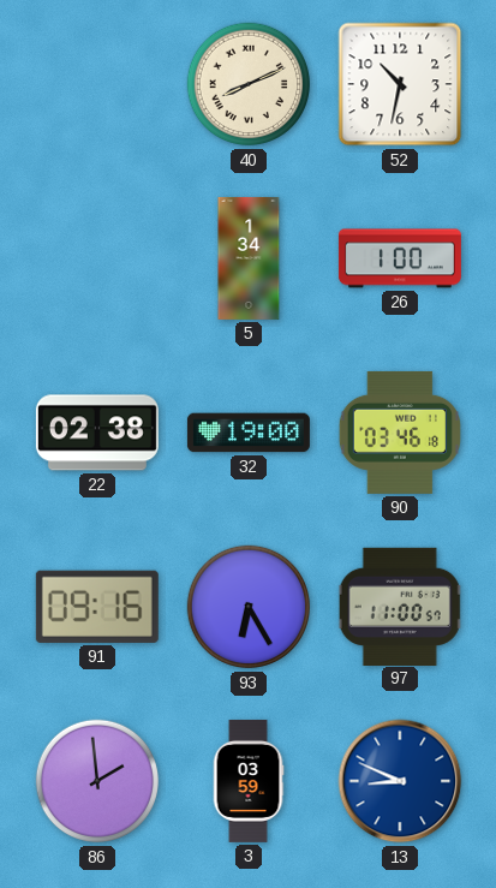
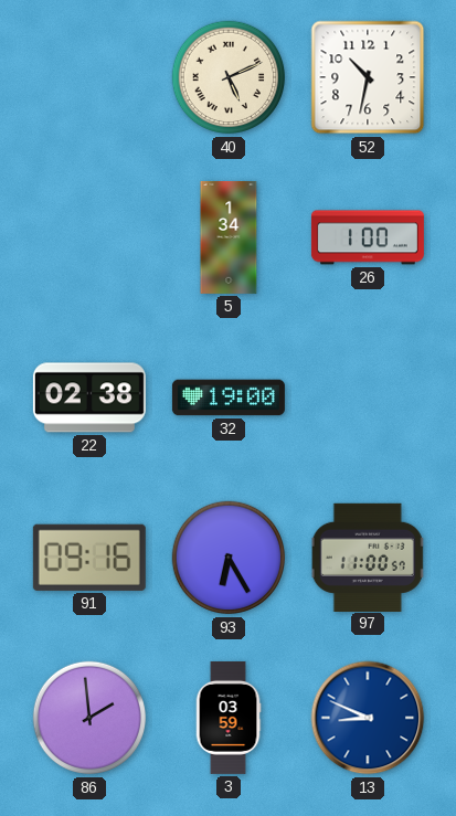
40: 8:11 -> 5:11
90: 03:46 -> none
